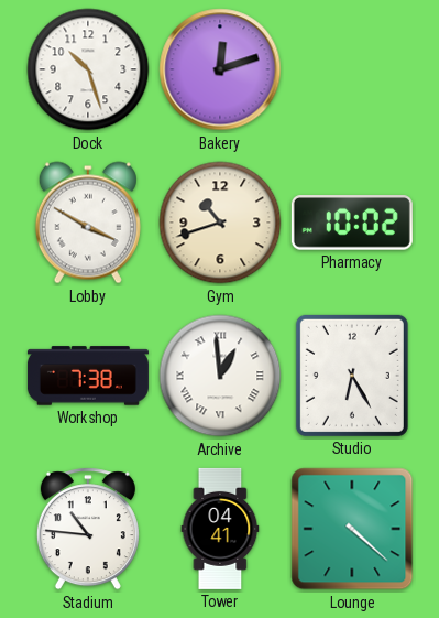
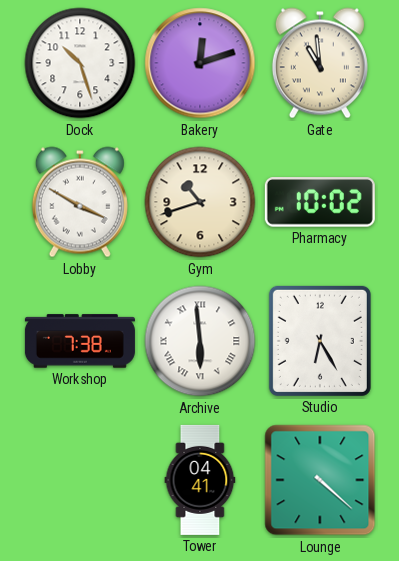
Gate: none -> 10:59
Archive: 12:59 -> 5:59
Stadium: 10:46 -> none
